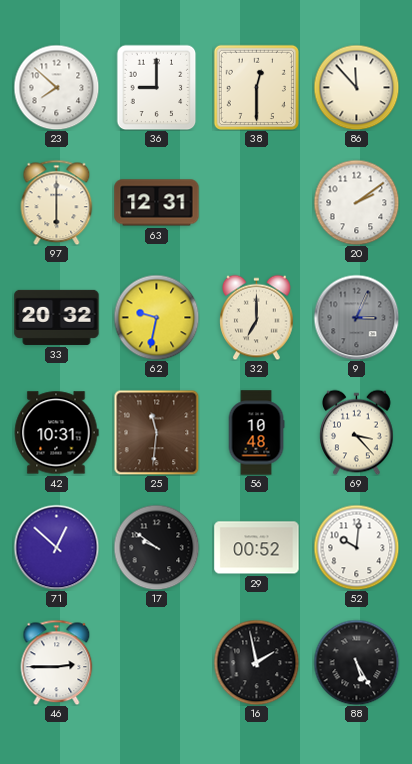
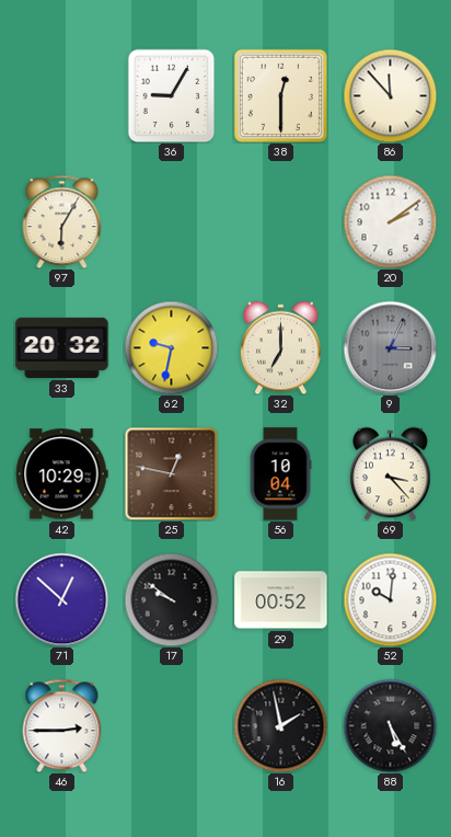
23: 7:52 -> none
36: 9:00 -> 9:05
97: 6:00 -> 6:05
63: 12:31 -> none
42: 10:31 -> 10:29
25: 11:31 -> 12:47
56: 10:48 -> 10:04
